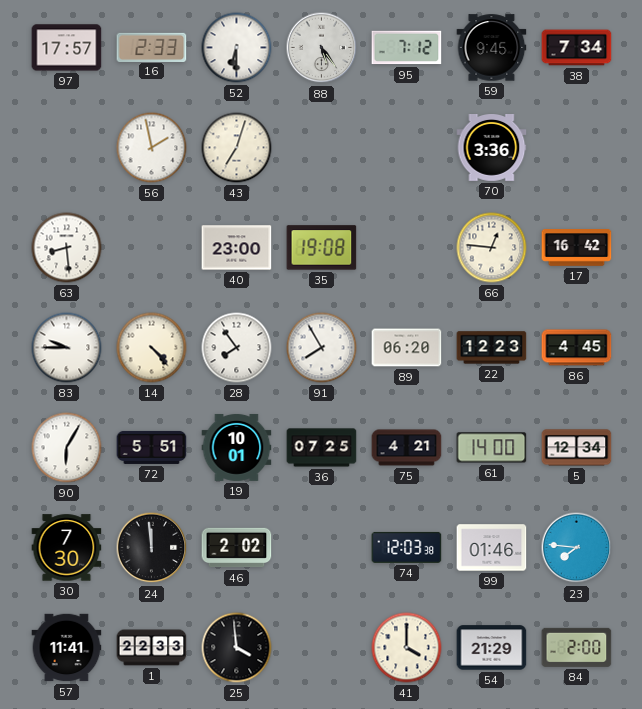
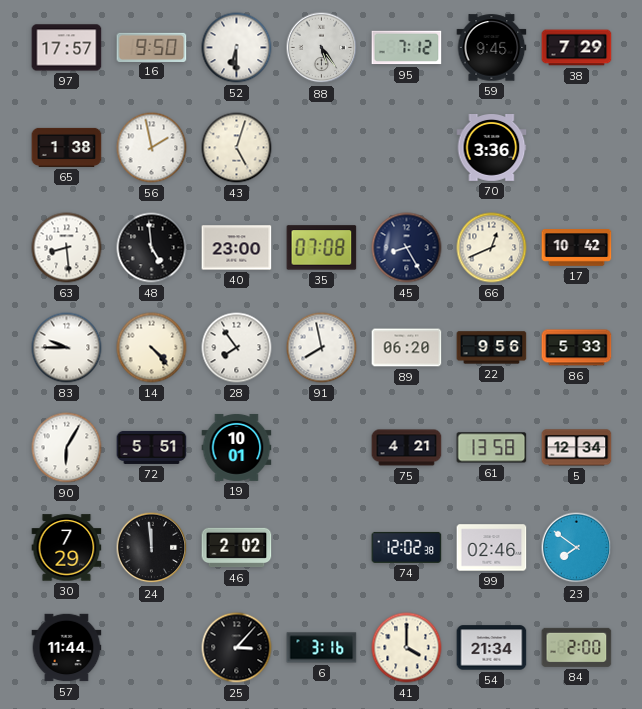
16: 2:33 -> 9:50
38: 7:34 -> 7:29
65: none -> 1:38
43: 7:03 -> 5:03
48: none -> 4:59
35: 19:08 -> 07:08
45: none -> 8:25
66: 12:46 -> 12:41
17: 16:42 -> 10:42
91: 7:55 -> 7:58
22: 12:23 -> 9:56
86: 4:45 -> 5:33
36: 07:25 -> none
61: 14:00 -> 13:58
30: 7:30 -> 7:29
74: 12:03 -> 12:02
99: 01:46 -> 02:46
23: 7:46 -> 7:51
57: 11:41 -> 11:44
1: 22:33 -> none
25: 3:59 -> 3:07
6: none -> 3:16
54: 21:29 -> 21:34
